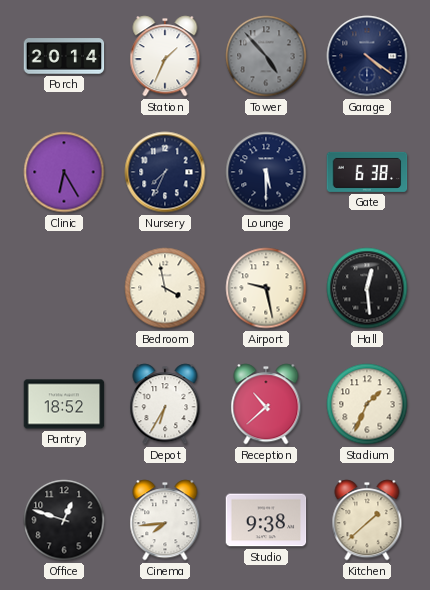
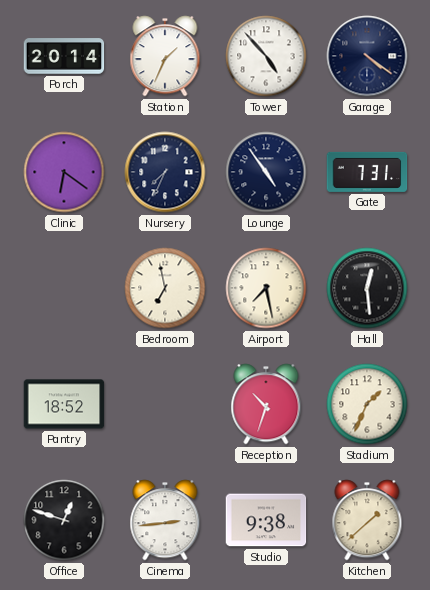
Tower dial: grey -> white
Clinic: 6:25 -> 6:21
Lounge: 5:30 -> 4:54
Gate: 6:38 -> 7:31
Bedroom: 3:58 -> 6:58
Airport: 9:28 -> 7:28
Depot: 6:35 -> none
Reception: 10:38 -> 10:33
Cinema: 7:44 -> 2:44
